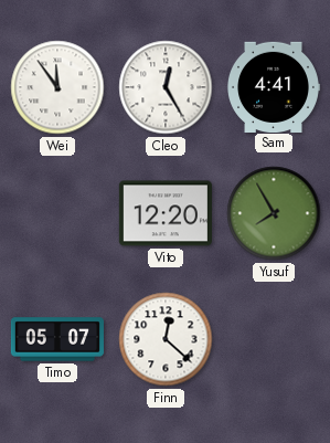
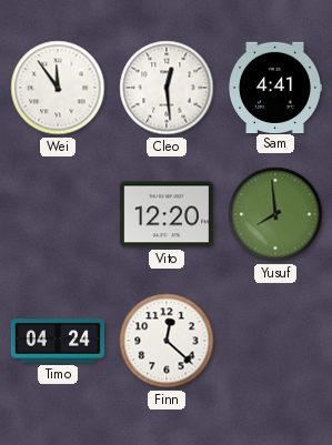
Cleo: 12:25 -> 12:29
Yusuf: 7:55 -> 7:59
Timo: 05:07 -> 04:24
